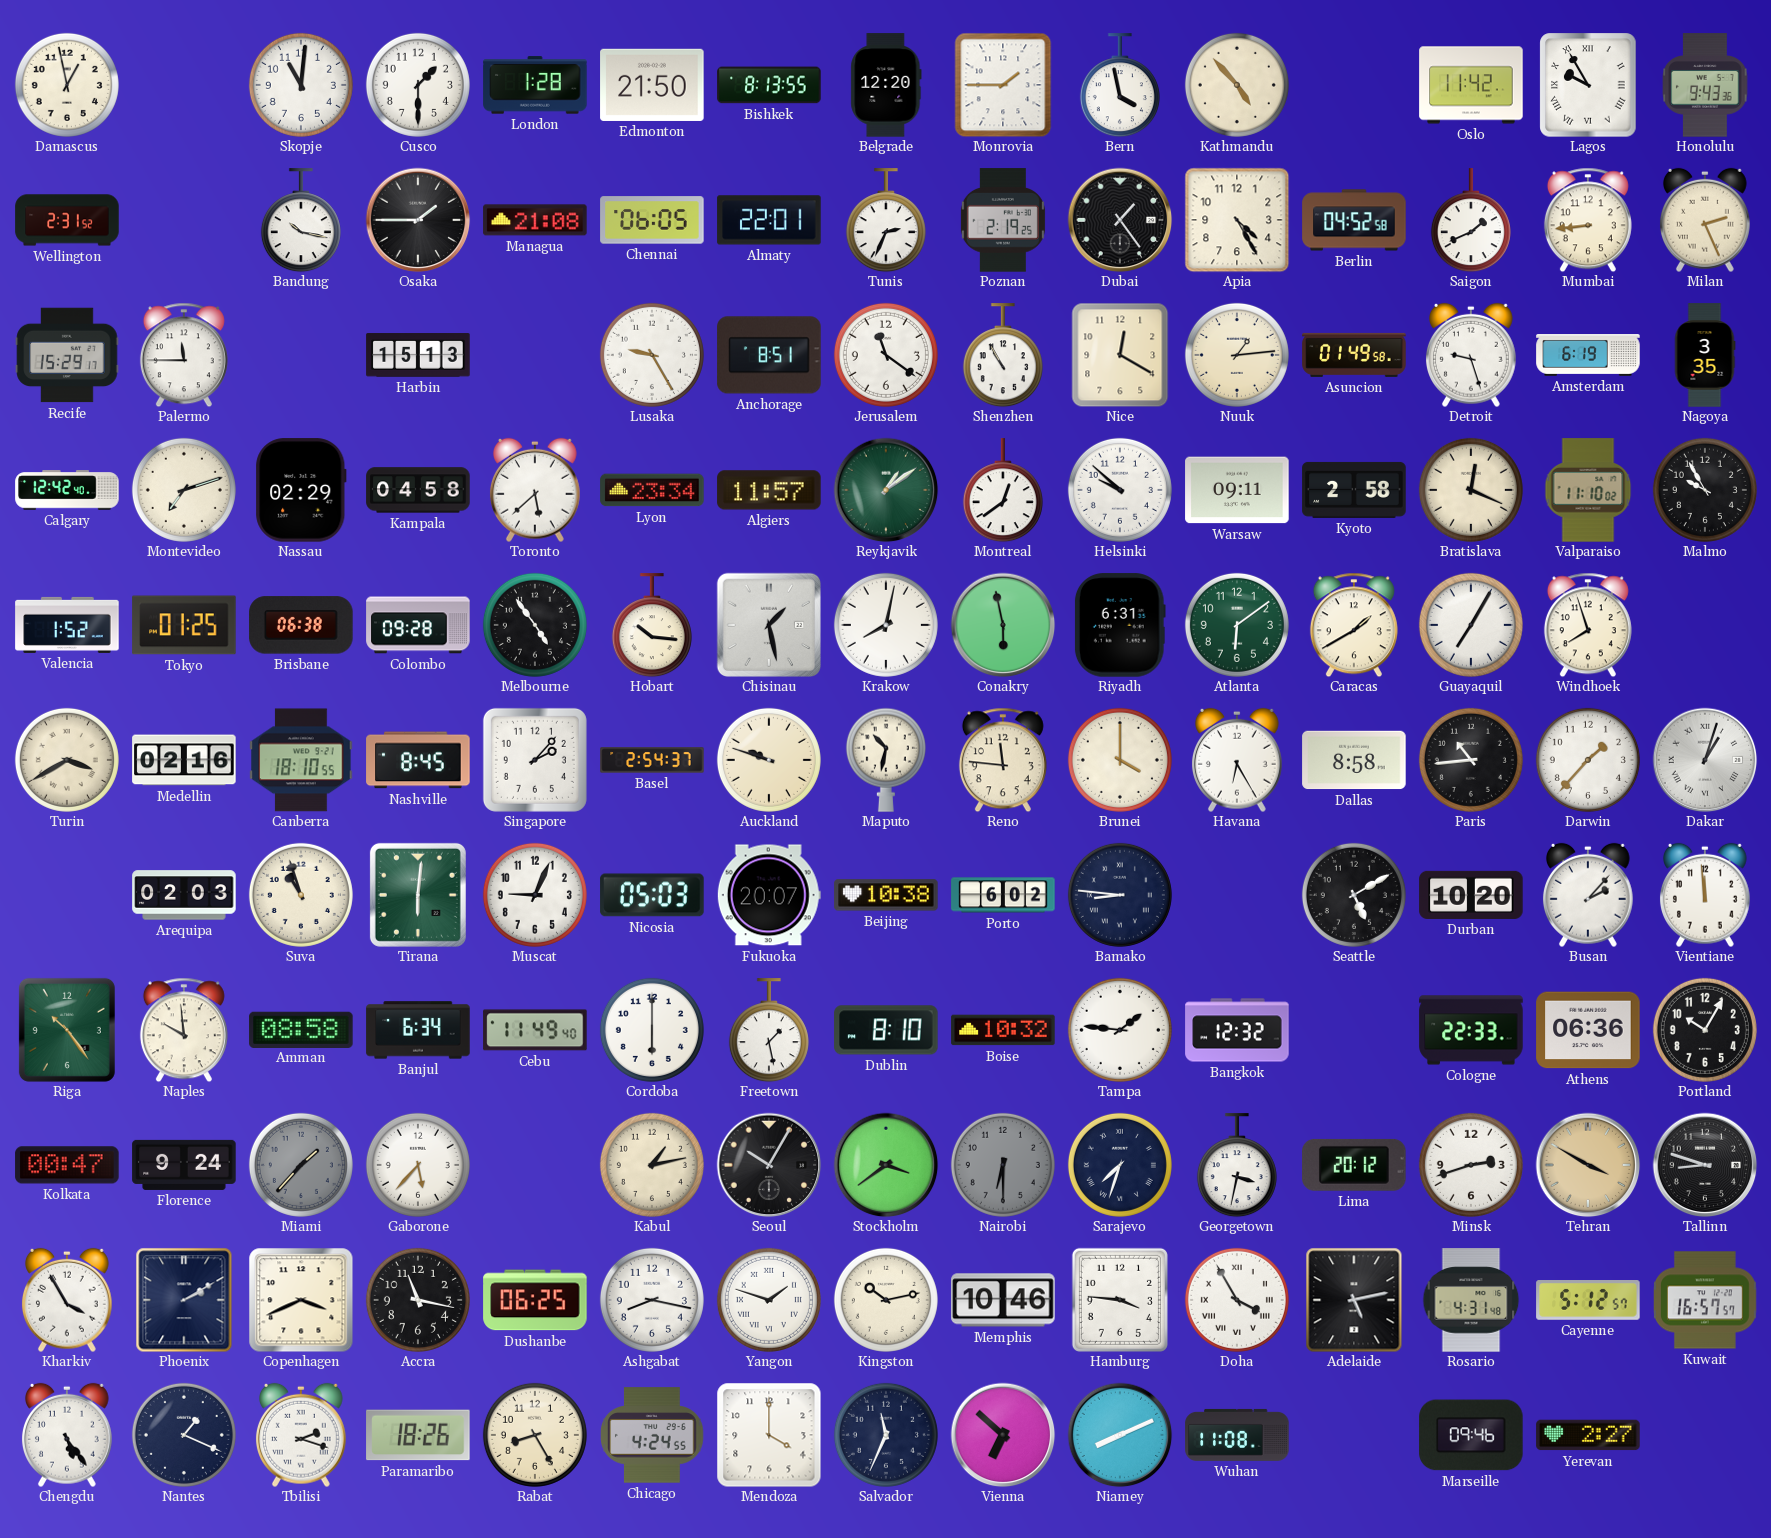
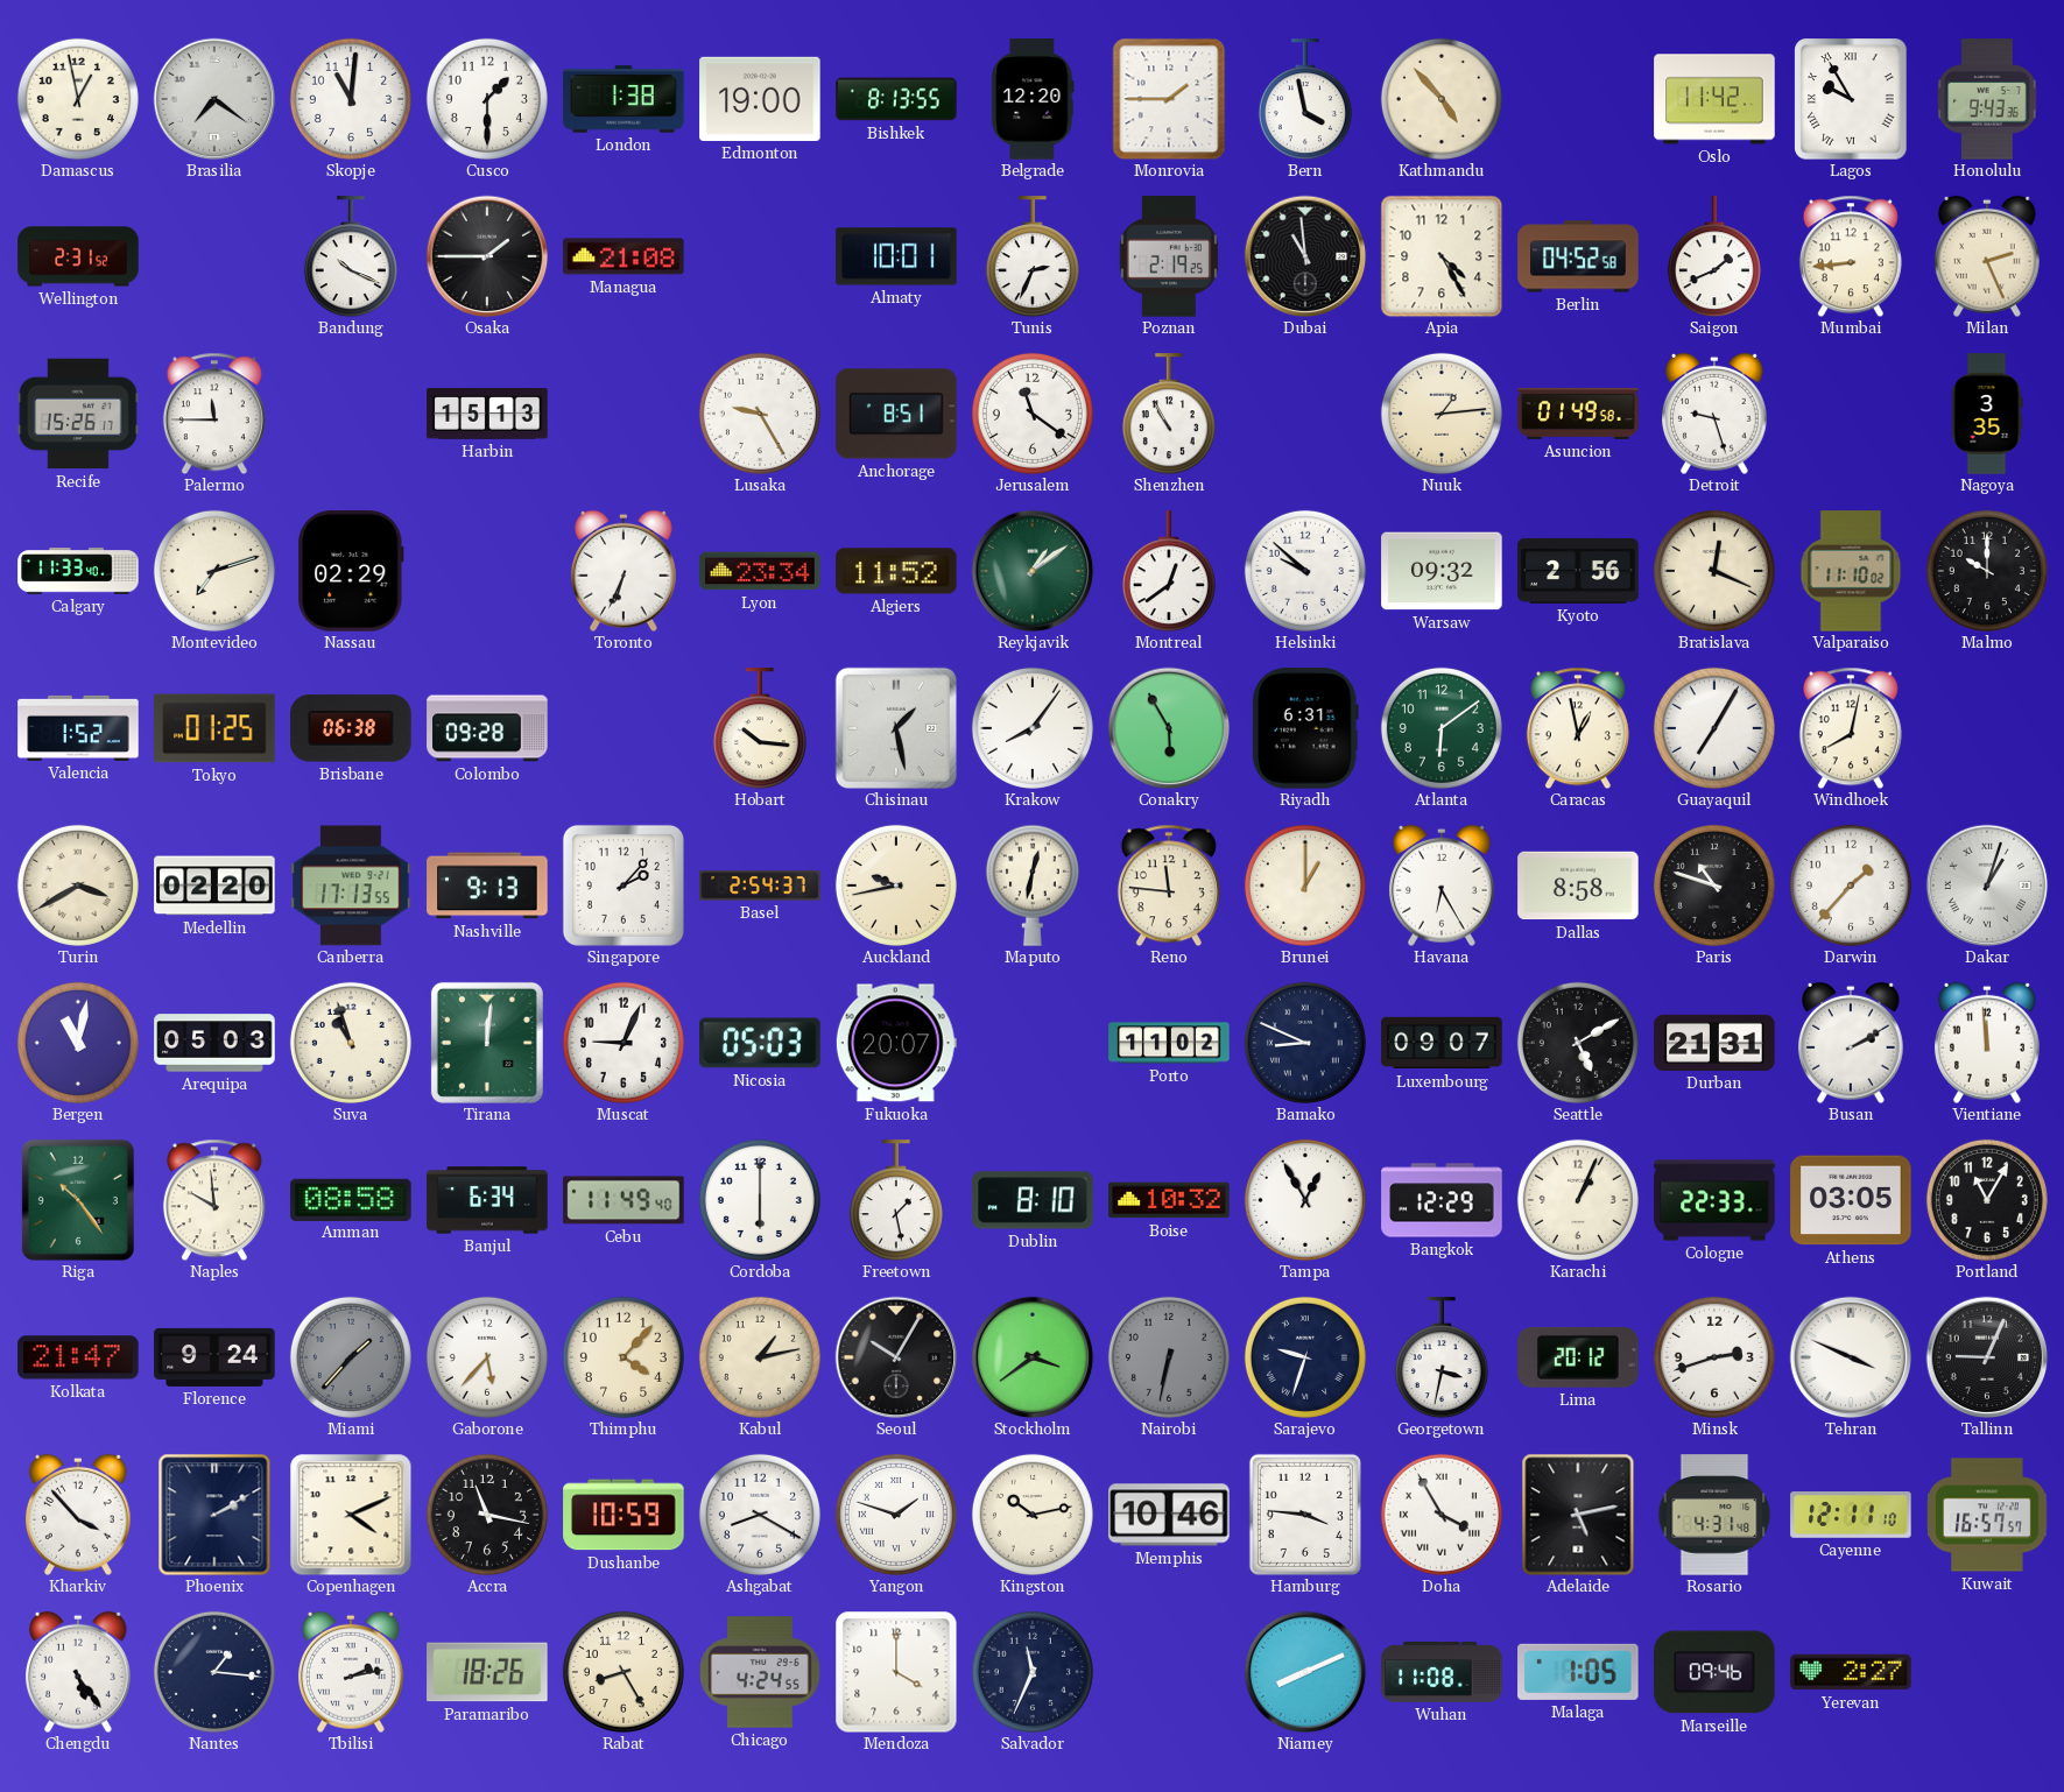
Brasilia: none -> 7:21
London: 1:28 -> 1:38
Edmonton: 21:50 -> 19:00
Bandung: 10:17 -> 10:19
Chennai: 06:05 -> none
Almaty: 22:01 -> 10:01
Dubai: 1:24 -> 10:59
Recife: 15:29 -> 15:26
Nice: 12:20 -> none
Amsterdam: 6:19 -> none
Calgary: 12:42 -> 11:33
Kampala: 04:58 -> none
Toronto: 5:38 -> 6:34
Algiers: 11:57 -> 11:52
Warsaw: 09:11 -> 09:32
Kyoto: 2:58 -> 2:56
Malmo: 9:55 -> 10:00
Melbourne: 4:54 -> none
Krakow: 8:02 -> 8:06
Conakry: 5:58 -> 5:55
Caracas: 1:40 -> 12:58
Windhoek: 7:57 -> 8:02
Medellin: 02:16 -> 02:20
Canberra: 18:10 -> 17:13
Nashville: 8:45 -> 9:13
Auckland: 9:48 -> 9:43
Maputo: 10:32 -> 12:32
Brunei: 4:00 -> 1:00
Paris: 10:44 -> 10:48
Bergen: none -> 11:02
Arequipa: 02:03 -> 05:03
Tirana: 6:01 -> 12:01
Beijing: 10:38 -> none
Porto: 6:02 -> 11:02
Bamako: 8:46 -> 8:49
Luxembourg: none -> 09:07
Durban: 10:20 -> 21:31
Busan: 2:07 -> 2:10
Tampa: 1:46 -> 12:55
Bangkok: 12:32 -> 12:29
Karachi: none -> 1:04
Athens: 06:36 -> 03:05
Portland: 10:05 -> 11:05
Kolkata: 00:47 -> 21:47
Thimphu: none -> 4:07
Nairobi: 6:30 -> 6:32
Sarajevo: 7:33 -> 9:33
Tehran: 3:50 -> 3:49
Tehran dial: champagne -> white
Tallinn: 8:48 -> 9:04
Kharkiv: 3:55 -> 3:53
Copenhagen: 3:41 -> 4:11
Dushanbe: 06:25 -> 10:59
Ashgabat: 8:17 -> 8:20
Cayenne: 5:12 -> 12:11
Nantes: 1:19 -> 1:16
Tbilisi: 2:18 -> 2:13
Vienna: 6:52 -> none
Malaga: none -> 1:05
